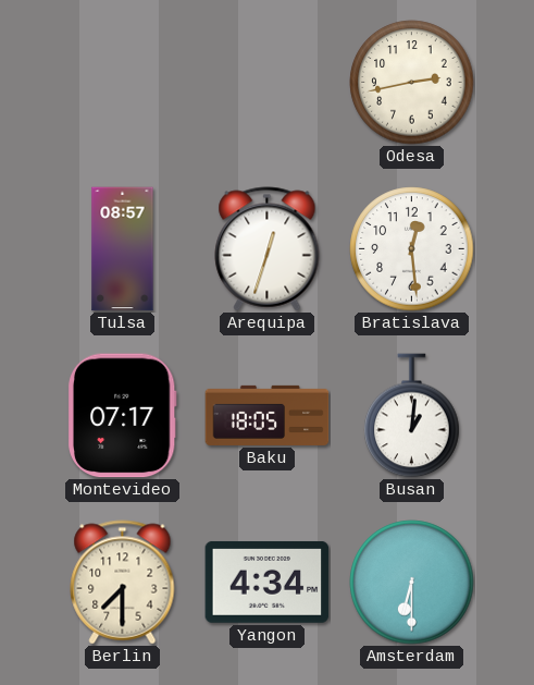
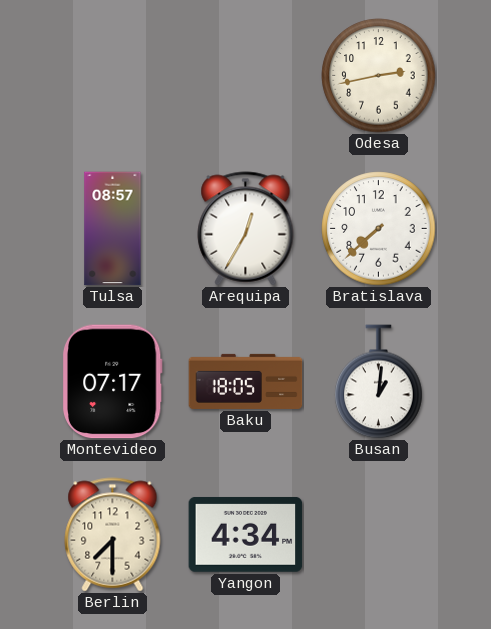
Arequipa: 12:33 -> 12:35
Bratislava: 12:29 -> 7:38
Amsterdam: 6:30 -> none
